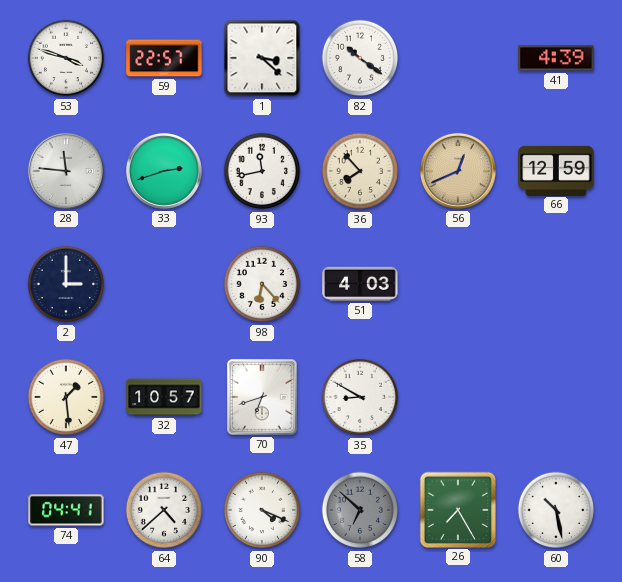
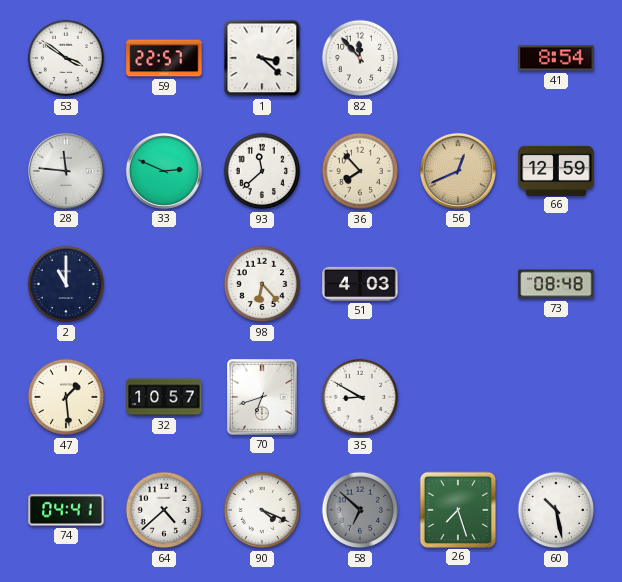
53: 3:48 -> 3:51
82: 10:21 -> 11:53
41: 4:39 -> 8:54
33: 2:42 -> 2:49
93: 11:43 -> 11:38
2: 3:00 -> 11:00
73: none -> 08:48
26: 7:25 -> 7:27
